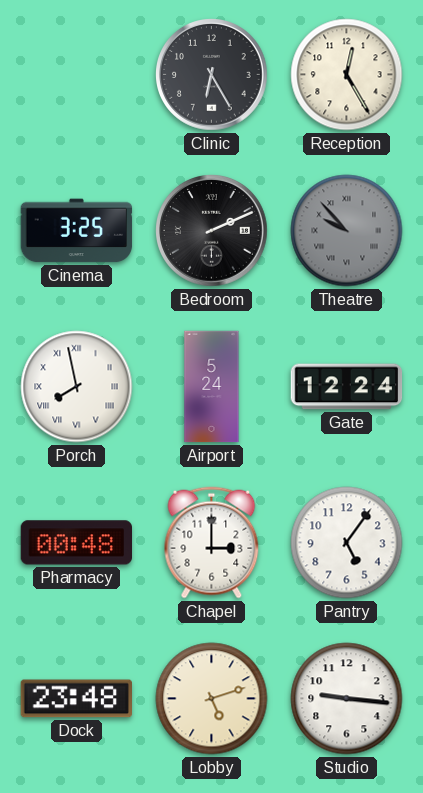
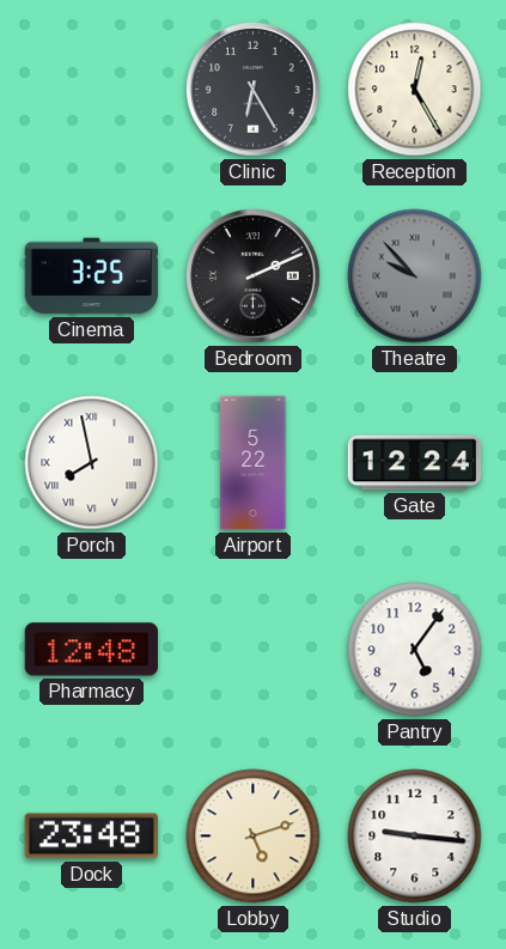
Airport: 5:24 -> 5:22
Pharmacy: 00:48 -> 12:48
Chapel: 3:00 -> none
